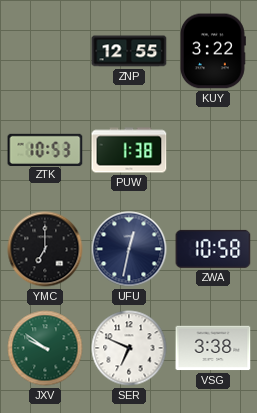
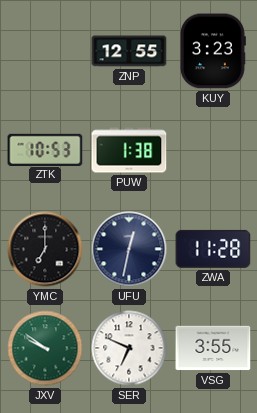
KUY: 3:22 -> 3:23
ZWA: 10:58 -> 11:28
VSG: 3:38 -> 3:55
